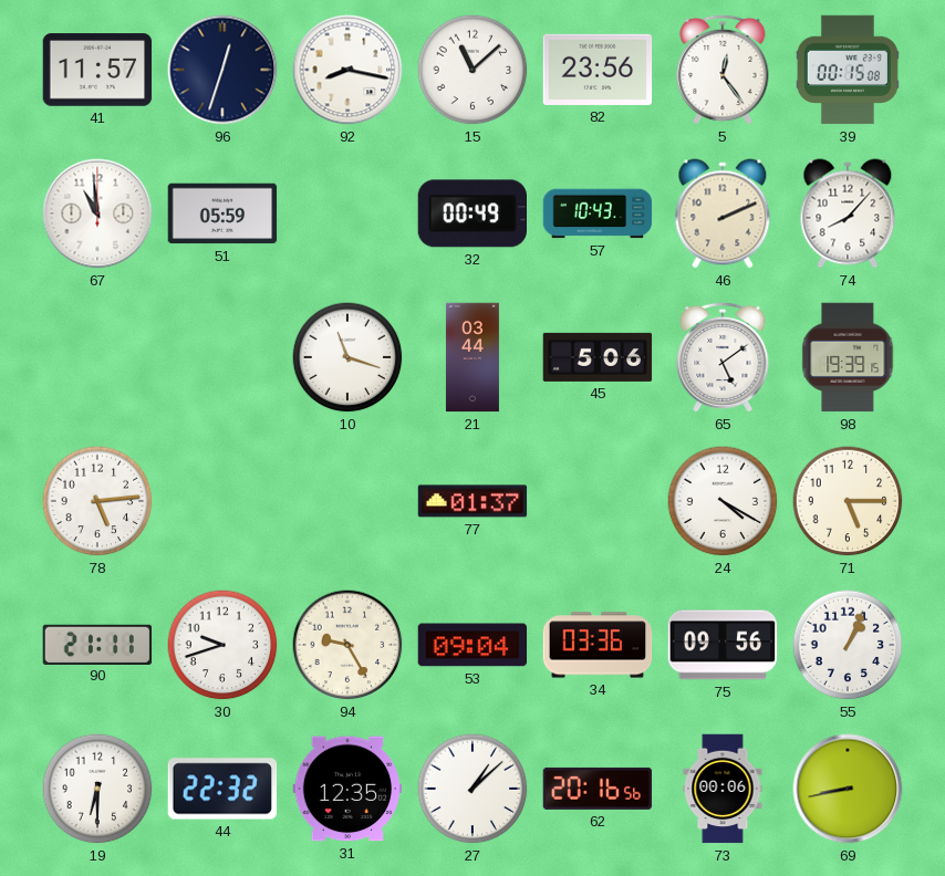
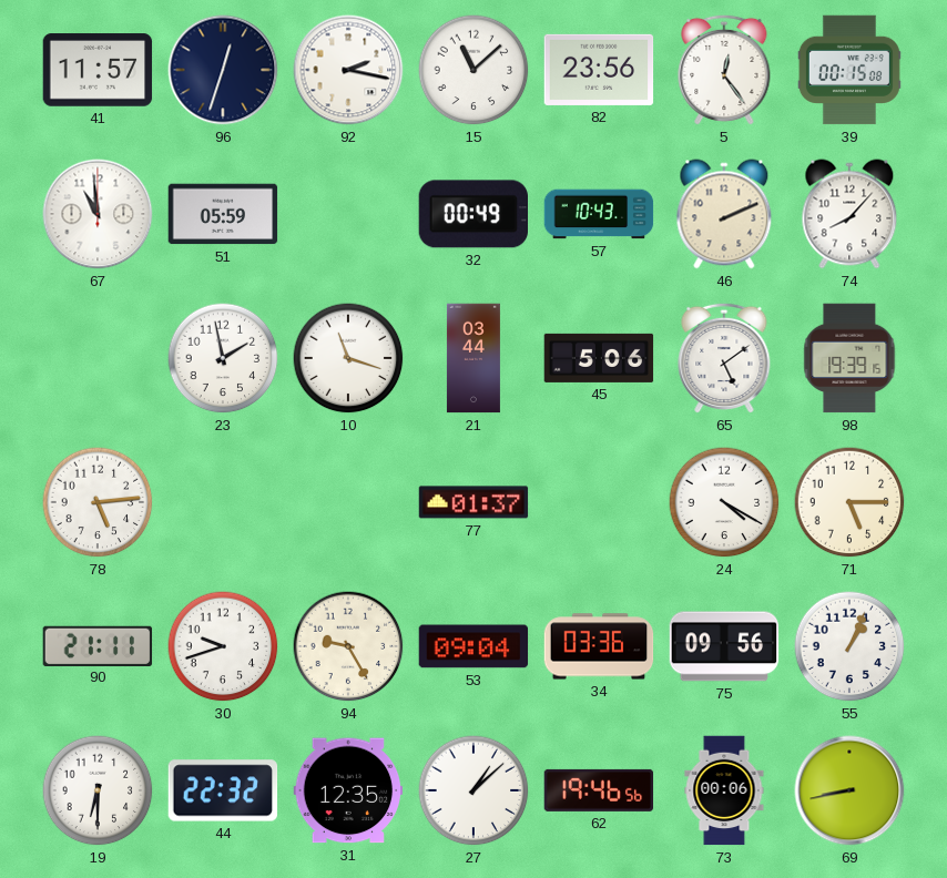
92: 8:17 -> 2:17
23: none -> 1:58
62: 20:16 -> 19:46
